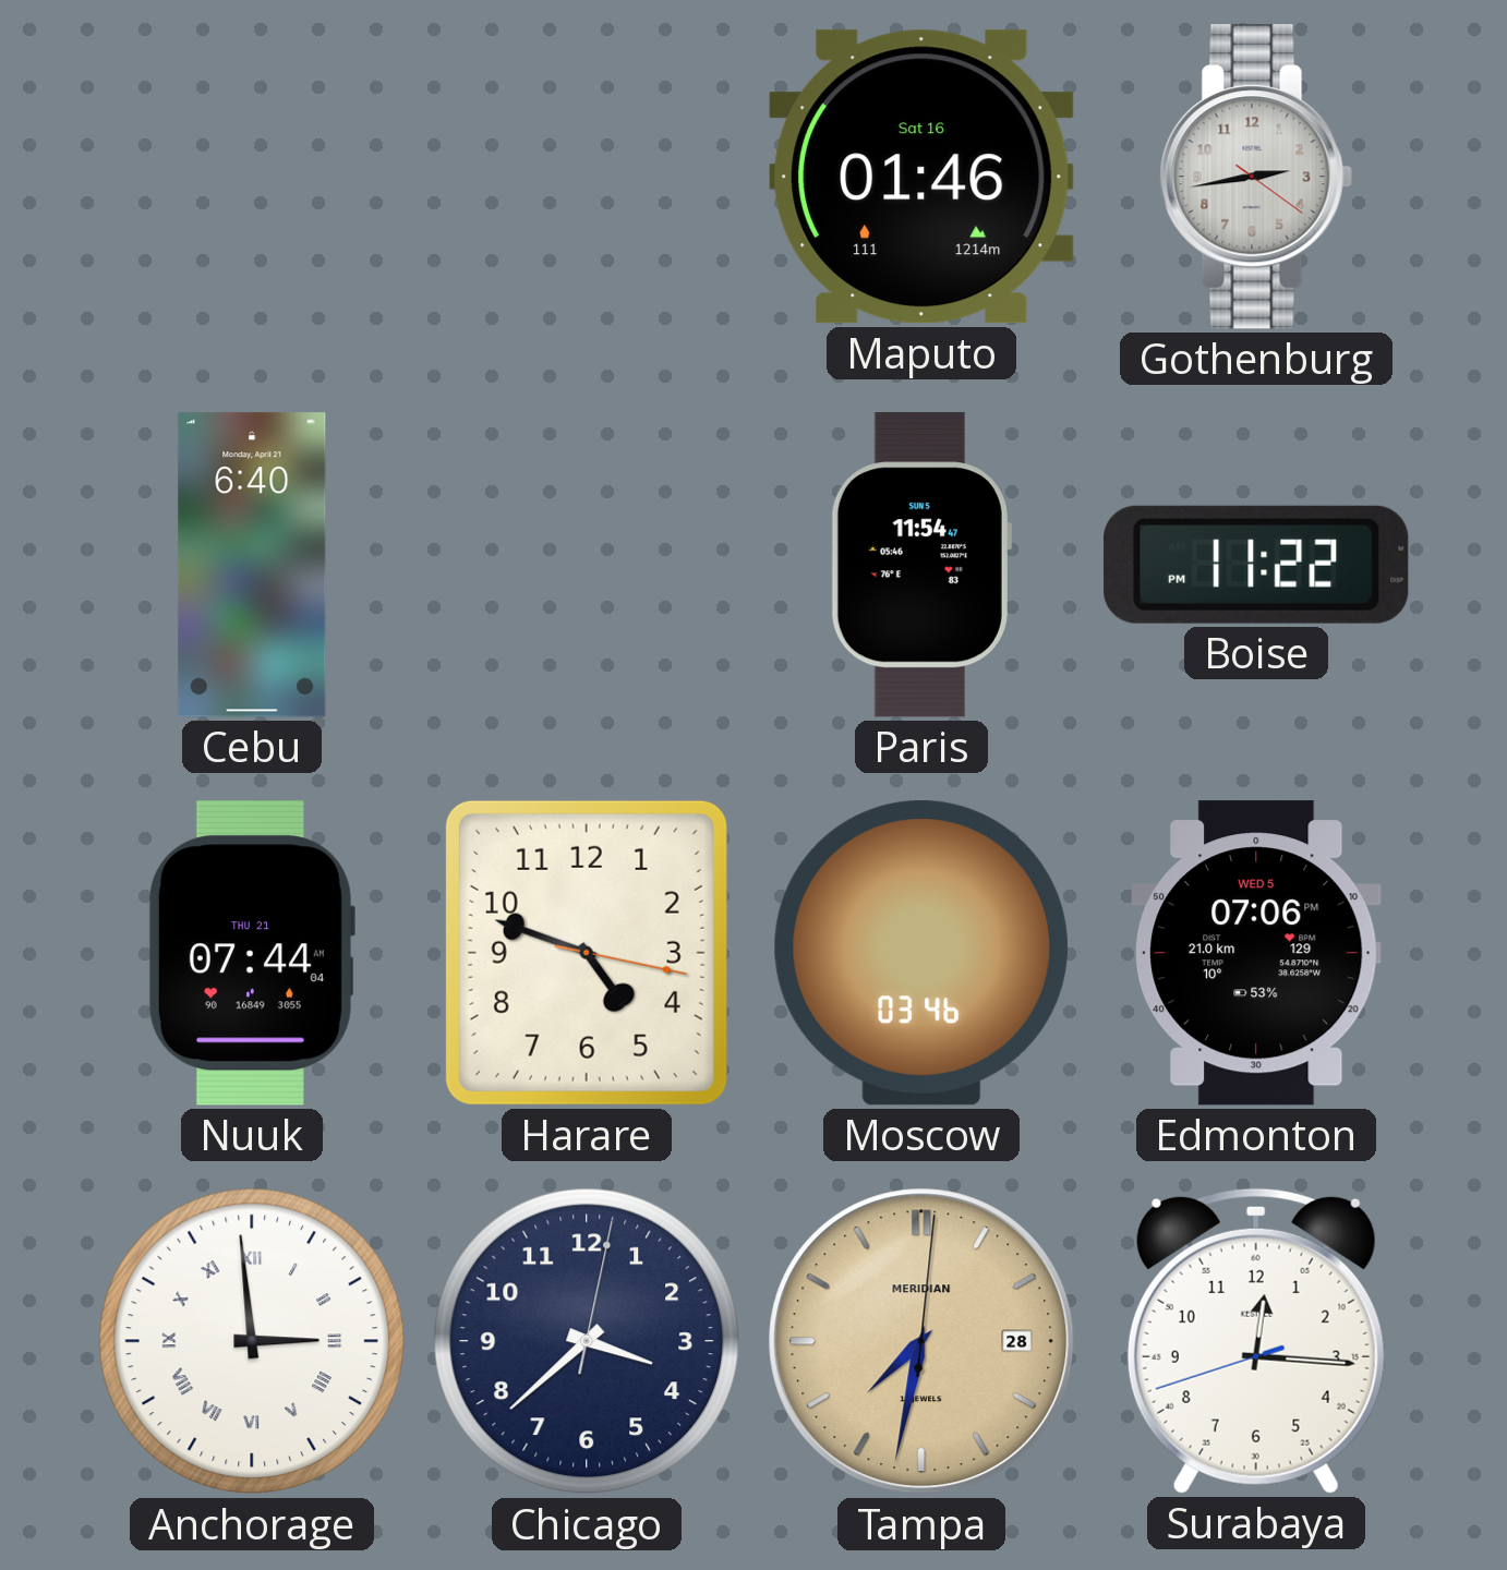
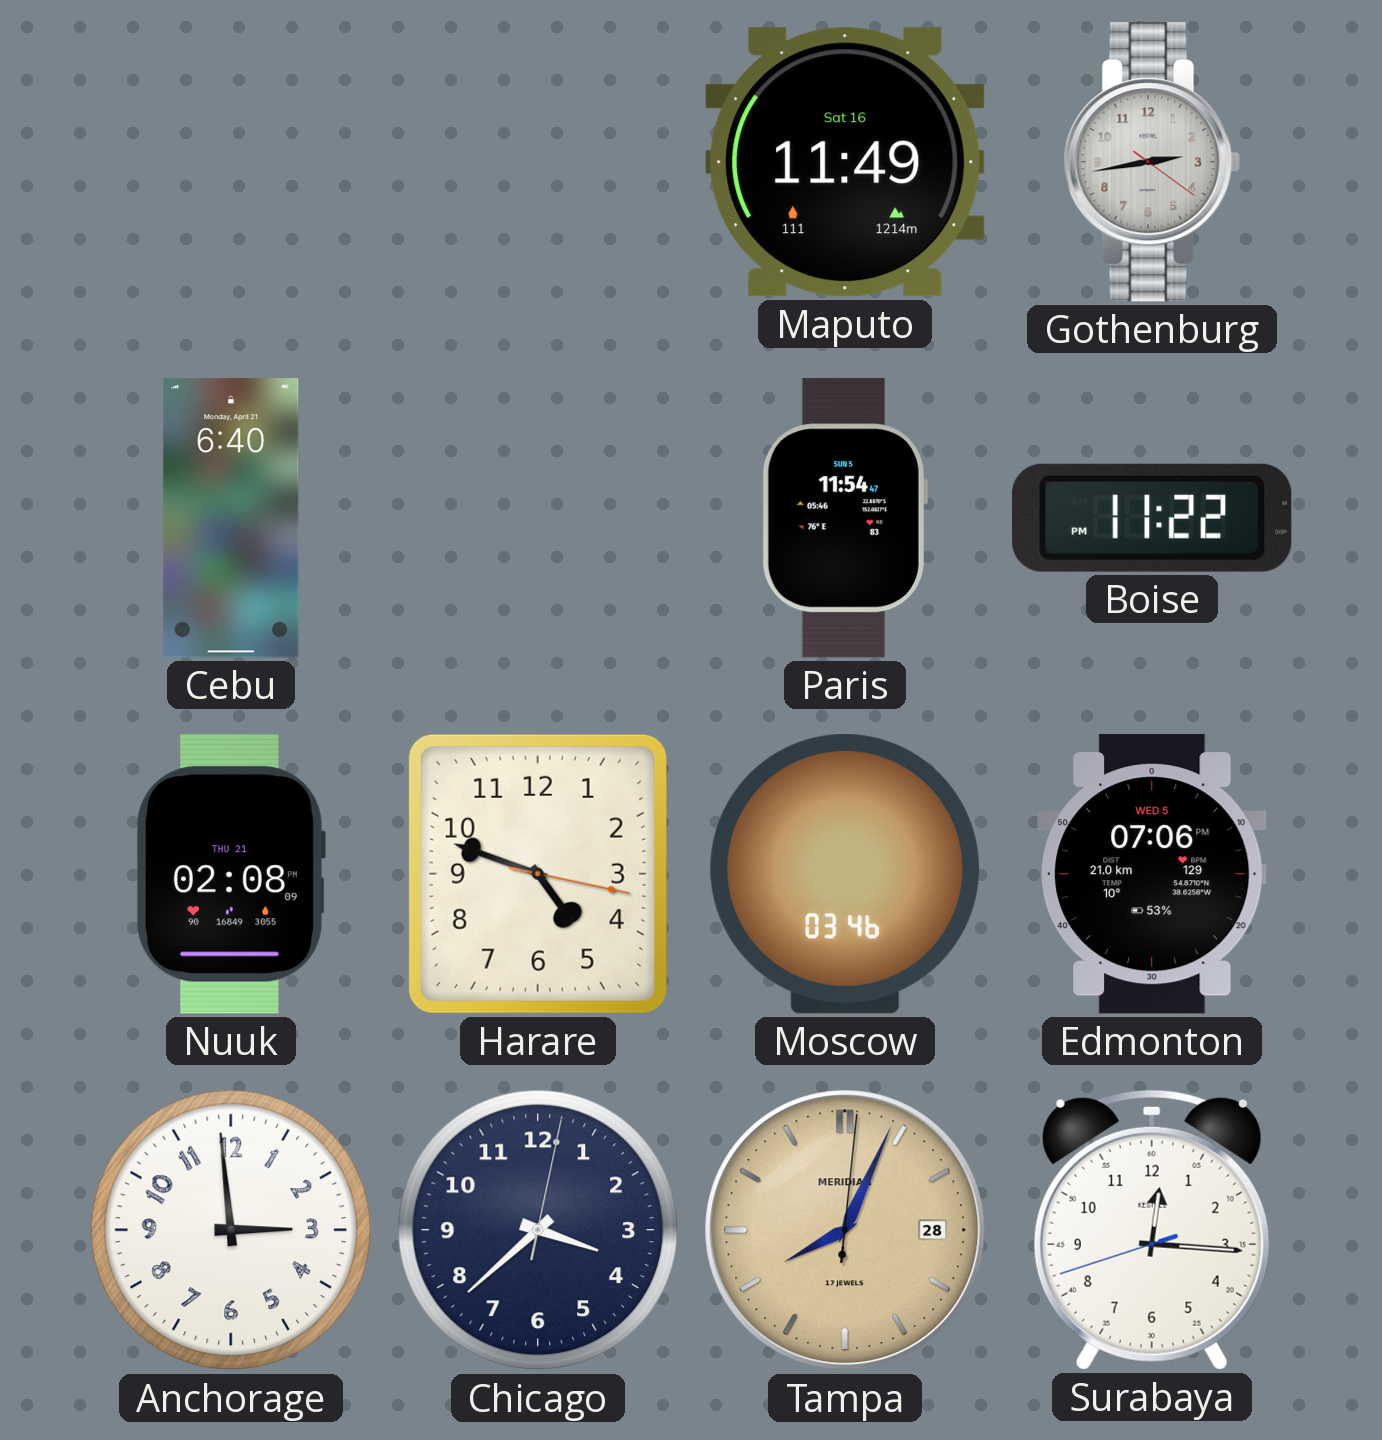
Maputo: 01:46 -> 11:49
Nuuk: 07:44 -> 02:08
Anchorage numerals: Roman -> Arabic
Tampa: 7:32 -> 8:04
